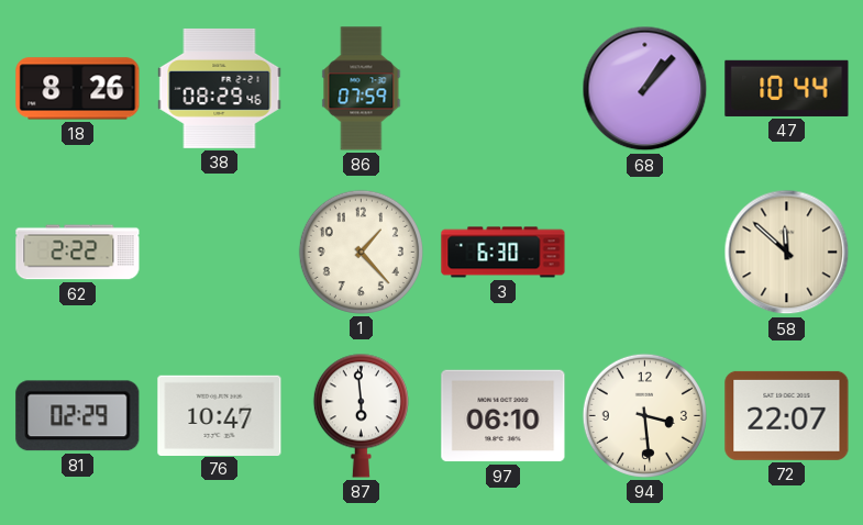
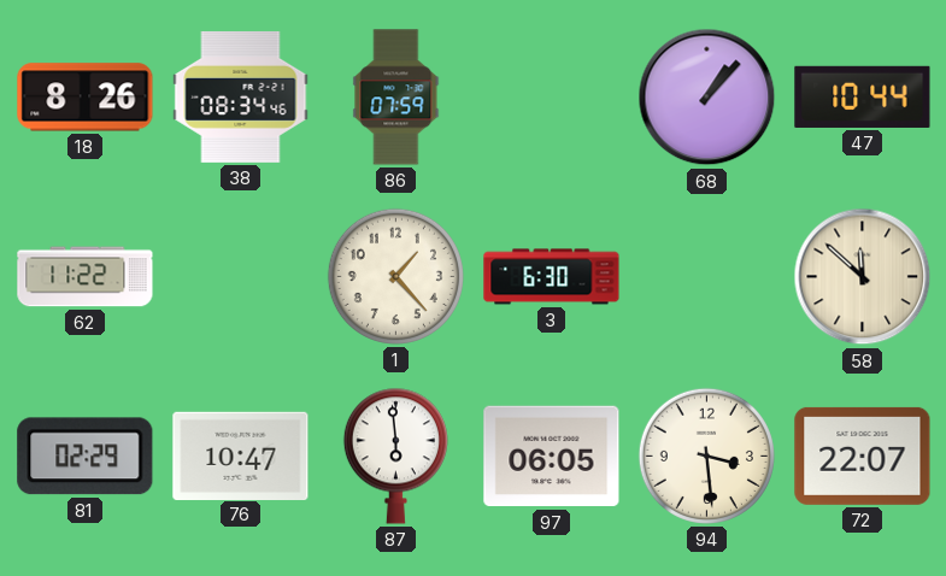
38: 08:29 -> 08:34
62: 2:22 -> 11:22
97: 06:10 -> 06:05
